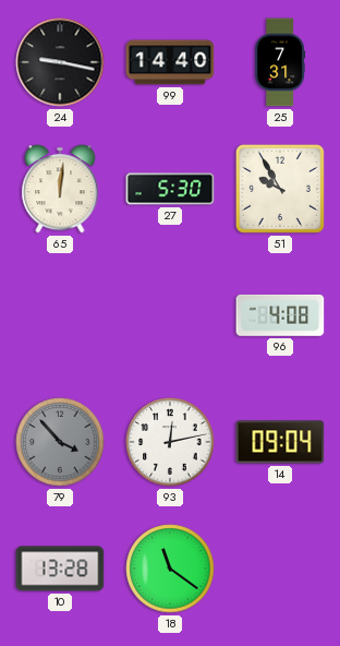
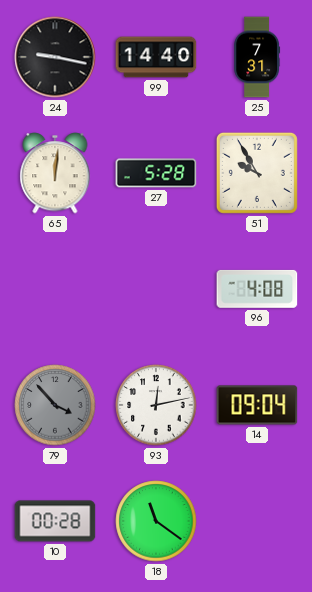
27: 5:30 -> 5:28
10: 13:28 -> 00:28
